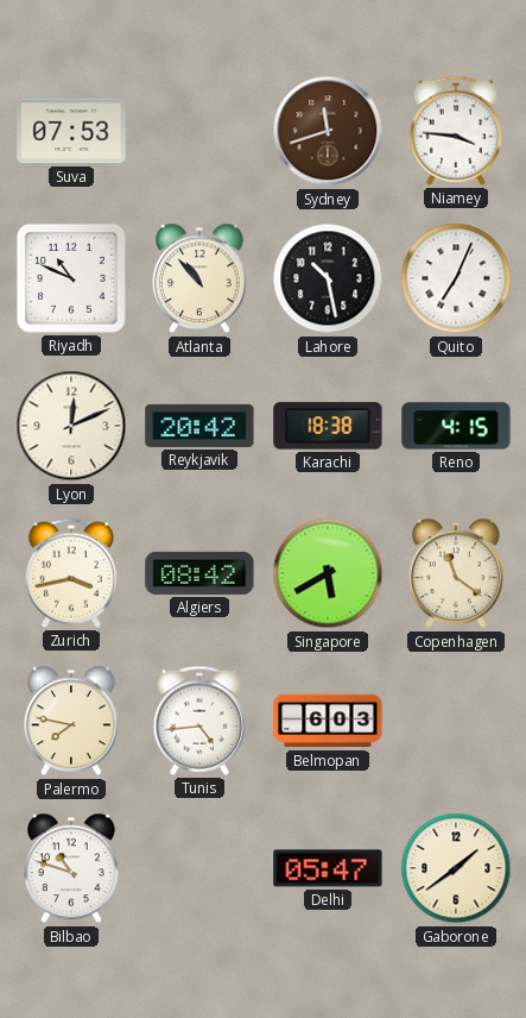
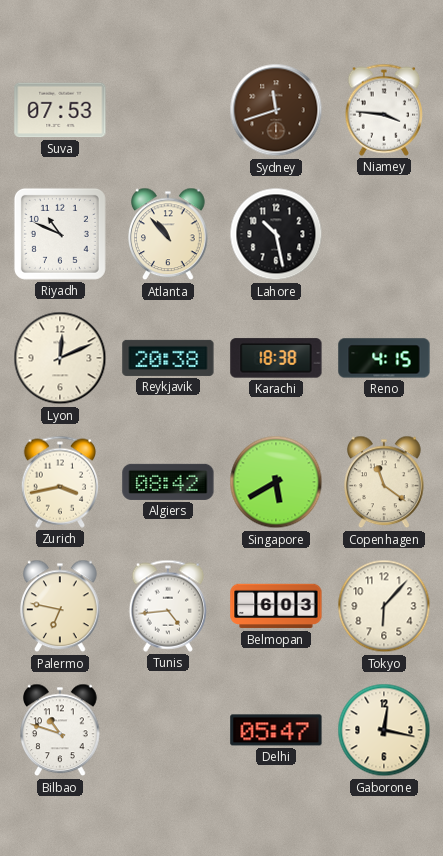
Quito: 7:04 -> none
Reykjavik: 20:42 -> 20:38
Palermo: 7:47 -> 6:47
Tokyo: none -> 6:07
Gaborone: 1:39 -> 12:17
